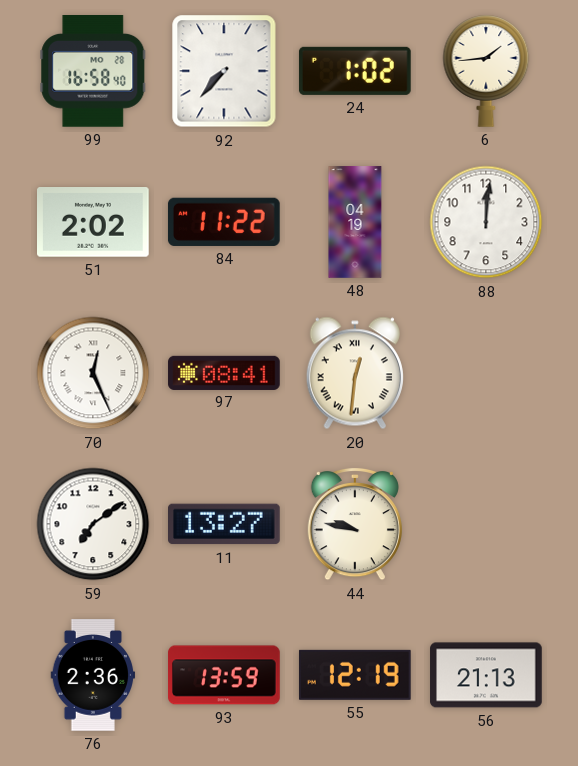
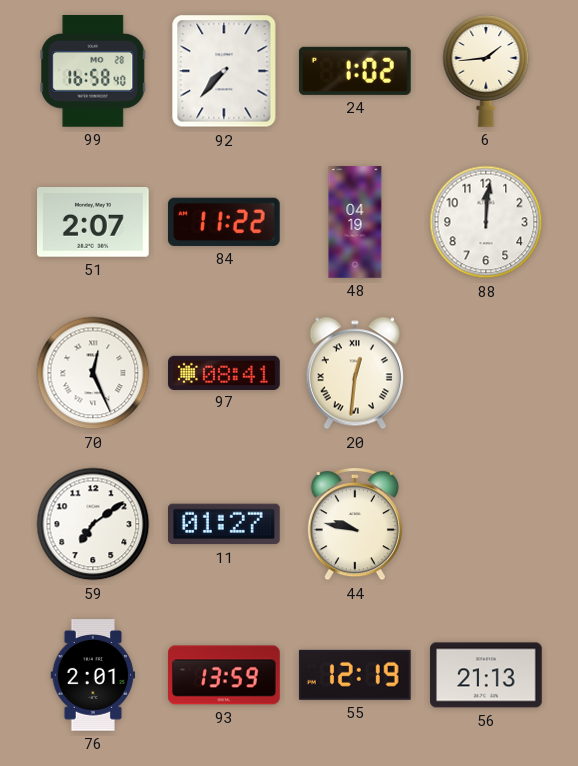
51: 2:02 -> 2:07
11: 13:27 -> 01:27
76: 2:36 -> 2:01
